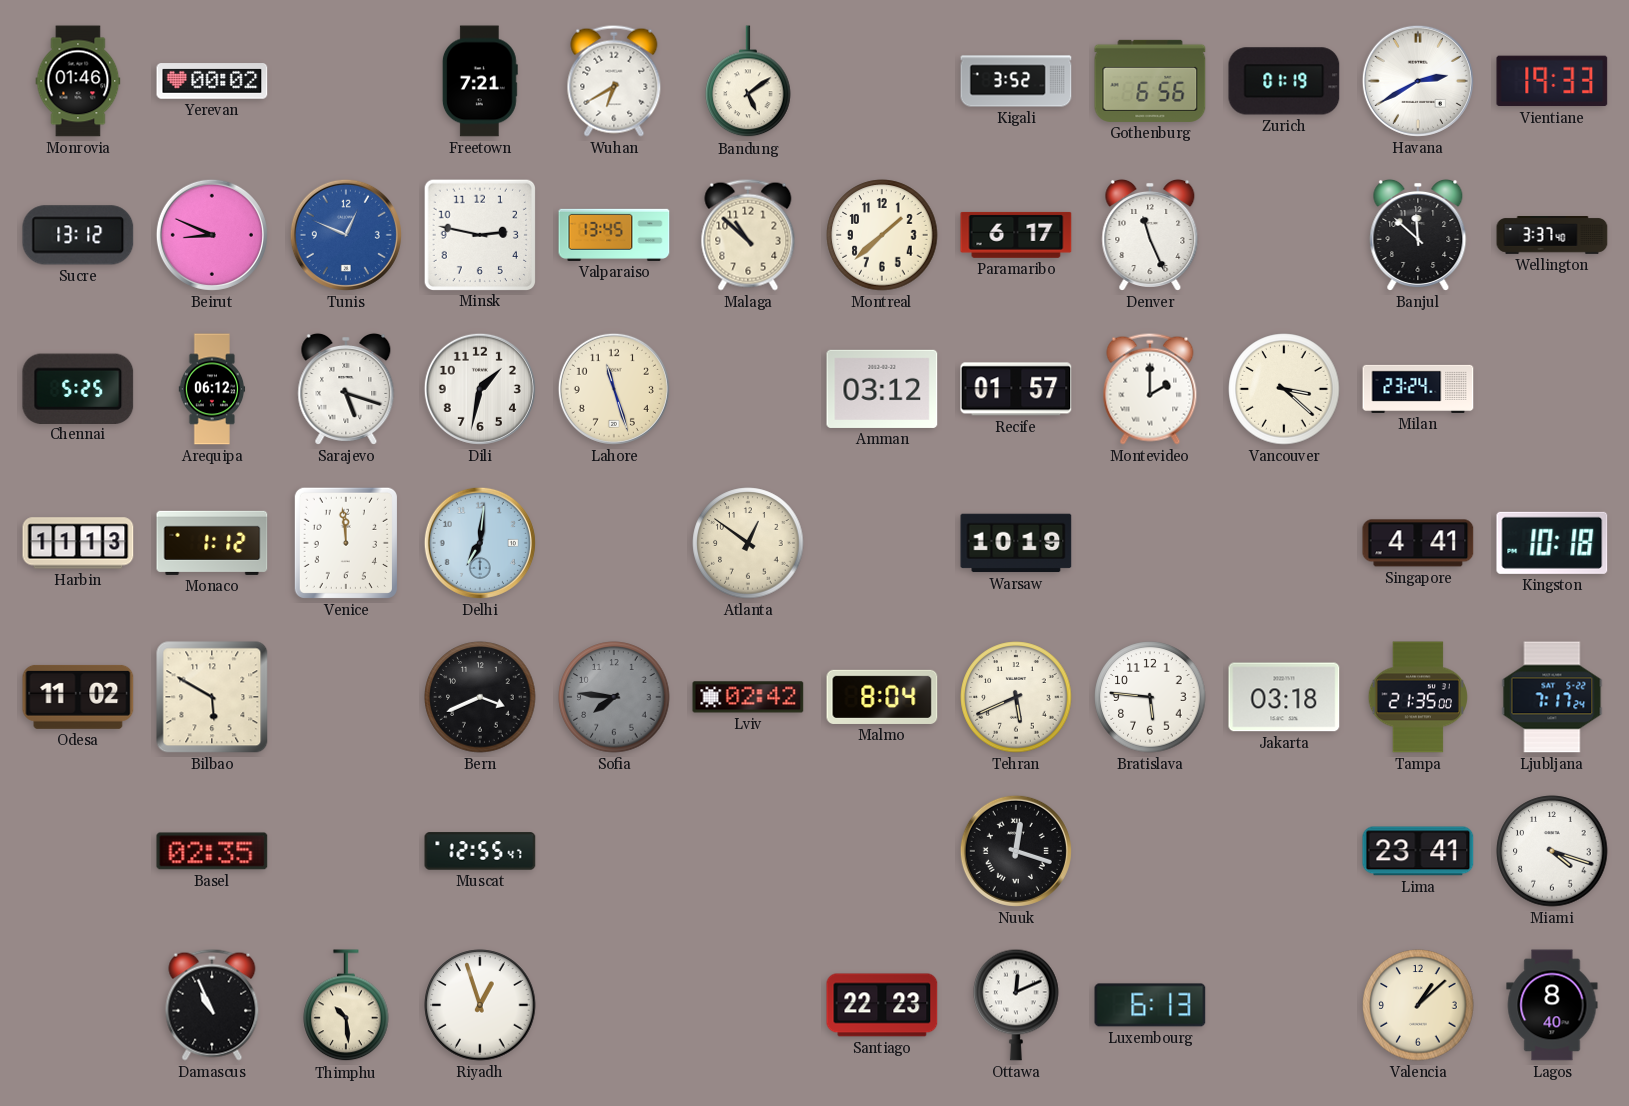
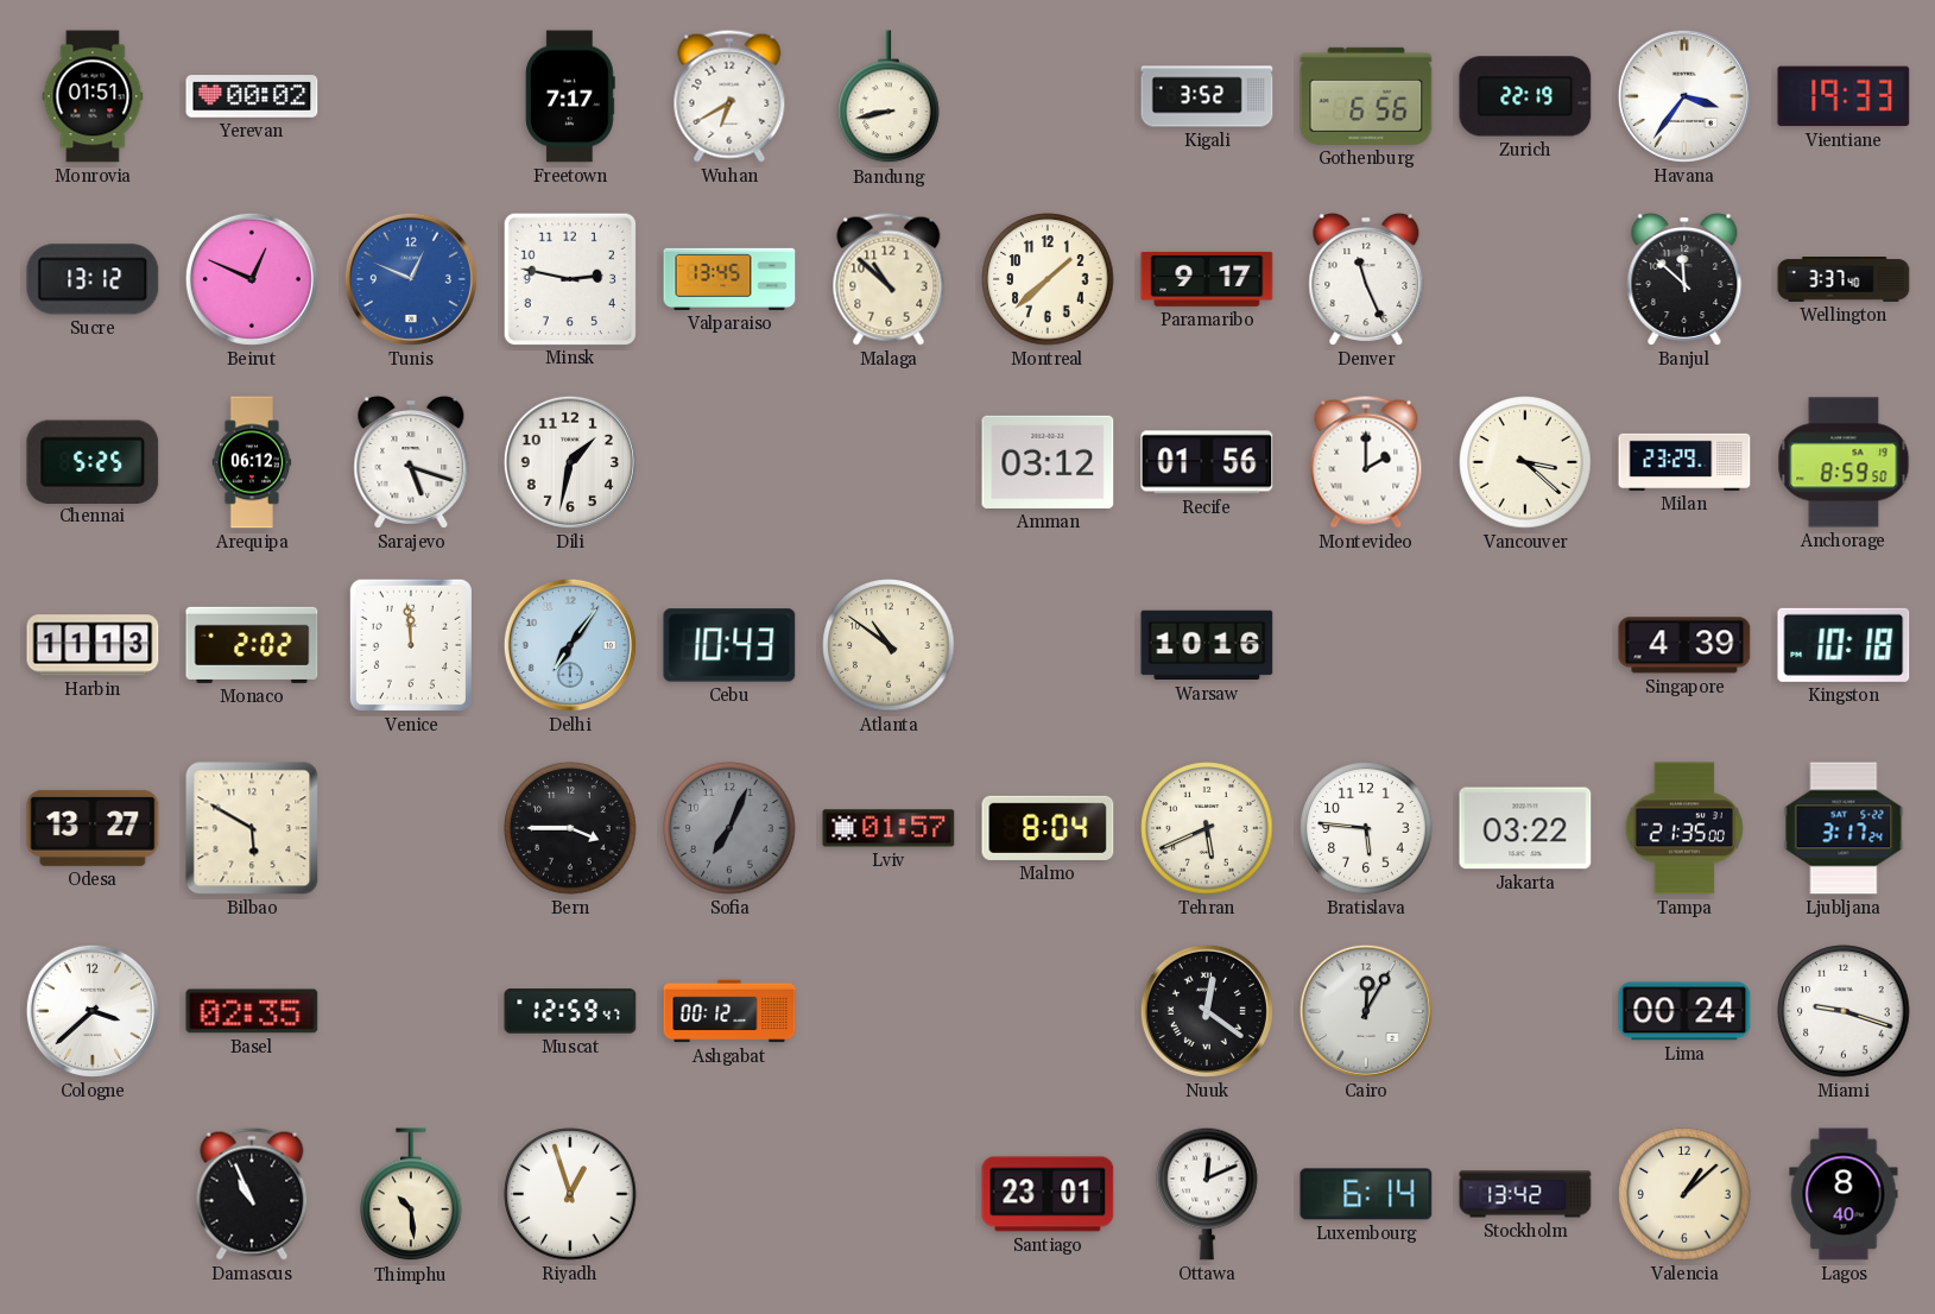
Monrovia: 01:46 -> 01:51
Freetown: 7:21 -> 7:17
Bandung: 5:09 -> 8:43
Zurich: 01:19 -> 22:19
Havana: 2:40 -> 3:36
Beirut: 8:49 -> 12:49
Paramaribo: 6:17 -> 9:17
Lahore: 11:27 -> none
Recife: 01:57 -> 01:56
Milan: 23:24 -> 23:29
Anchorage: none -> 8:59
Monaco: 1:12 -> 2:02
Delhi: 7:01 -> 7:06
Cebu: none -> 10:43
Atlanta: 12:51 -> 10:51
Warsaw: 10:19 -> 10:16
Singapore: 4:41 -> 4:39
Odesa: 11:02 -> 13:27
Bern: 3:41 -> 3:45
Sofia: 7:46 -> 7:04
Lviv: 02:42 -> 01:57
Jakarta: 03:18 -> 03:22
Ljubljana: 7:17 -> 3:17
Cologne: none -> 3:38
Muscat: 12:55 -> 12:59
Ashgabat: none -> 00:12
Nuuk: 12:18 -> 12:21
Cairo: none -> 12:05
Lima: 23:41 -> 00:24
Miami: 4:18 -> 9:18
Santiago: 22:23 -> 23:01
Luxembourg: 6:13 -> 6:14
Stockholm: none -> 13:42
